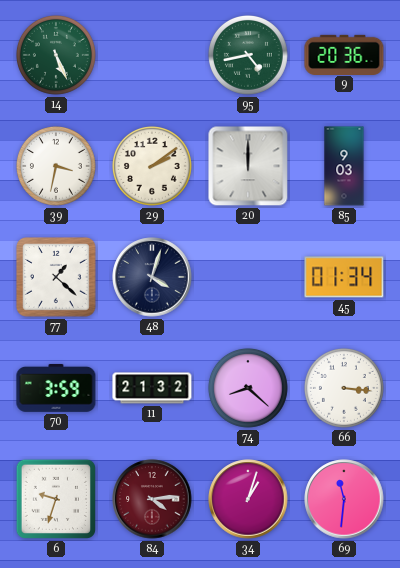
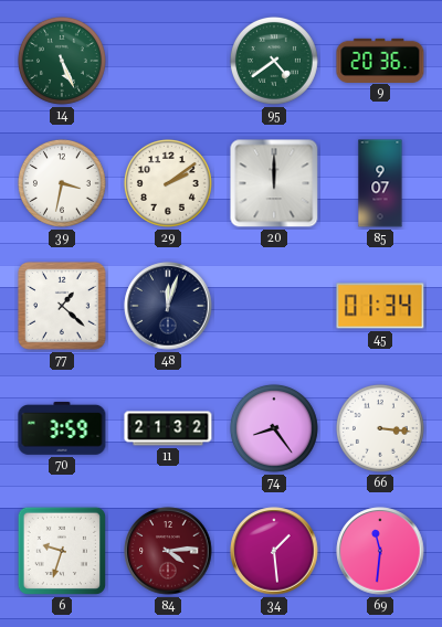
95: 4:43 -> 4:39
85: 9:03 -> 9:07
48: 4:03 -> 12:03
74: 8:22 -> 8:24
34: 1:03 -> 1:29
